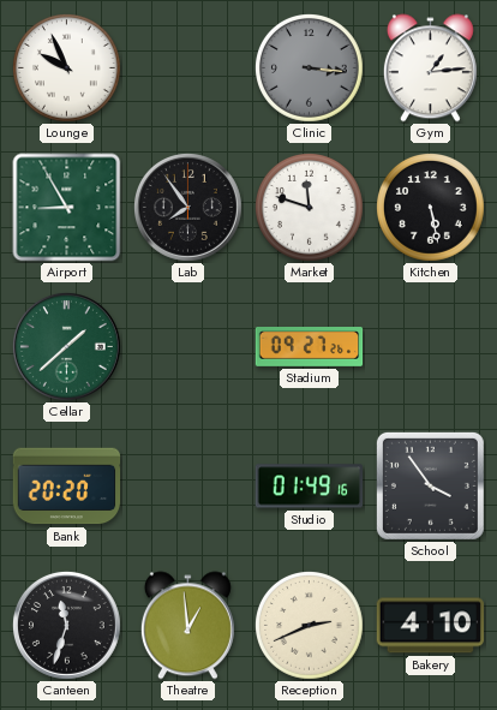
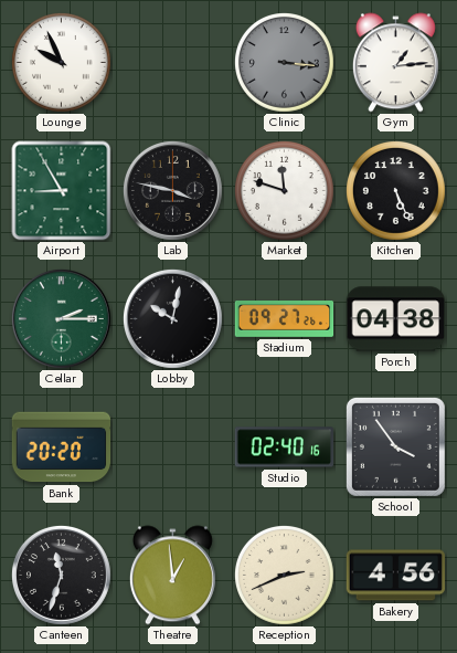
Lab: 7:54 -> 3:47
Kitchen: 5:28 -> 5:26
Cellar: 1:38 -> 2:15
Lobby: none -> 10:02
Porch: none -> 04:38
Studio: 01:49 -> 02:40
Bakery: 4:10 -> 4:56
